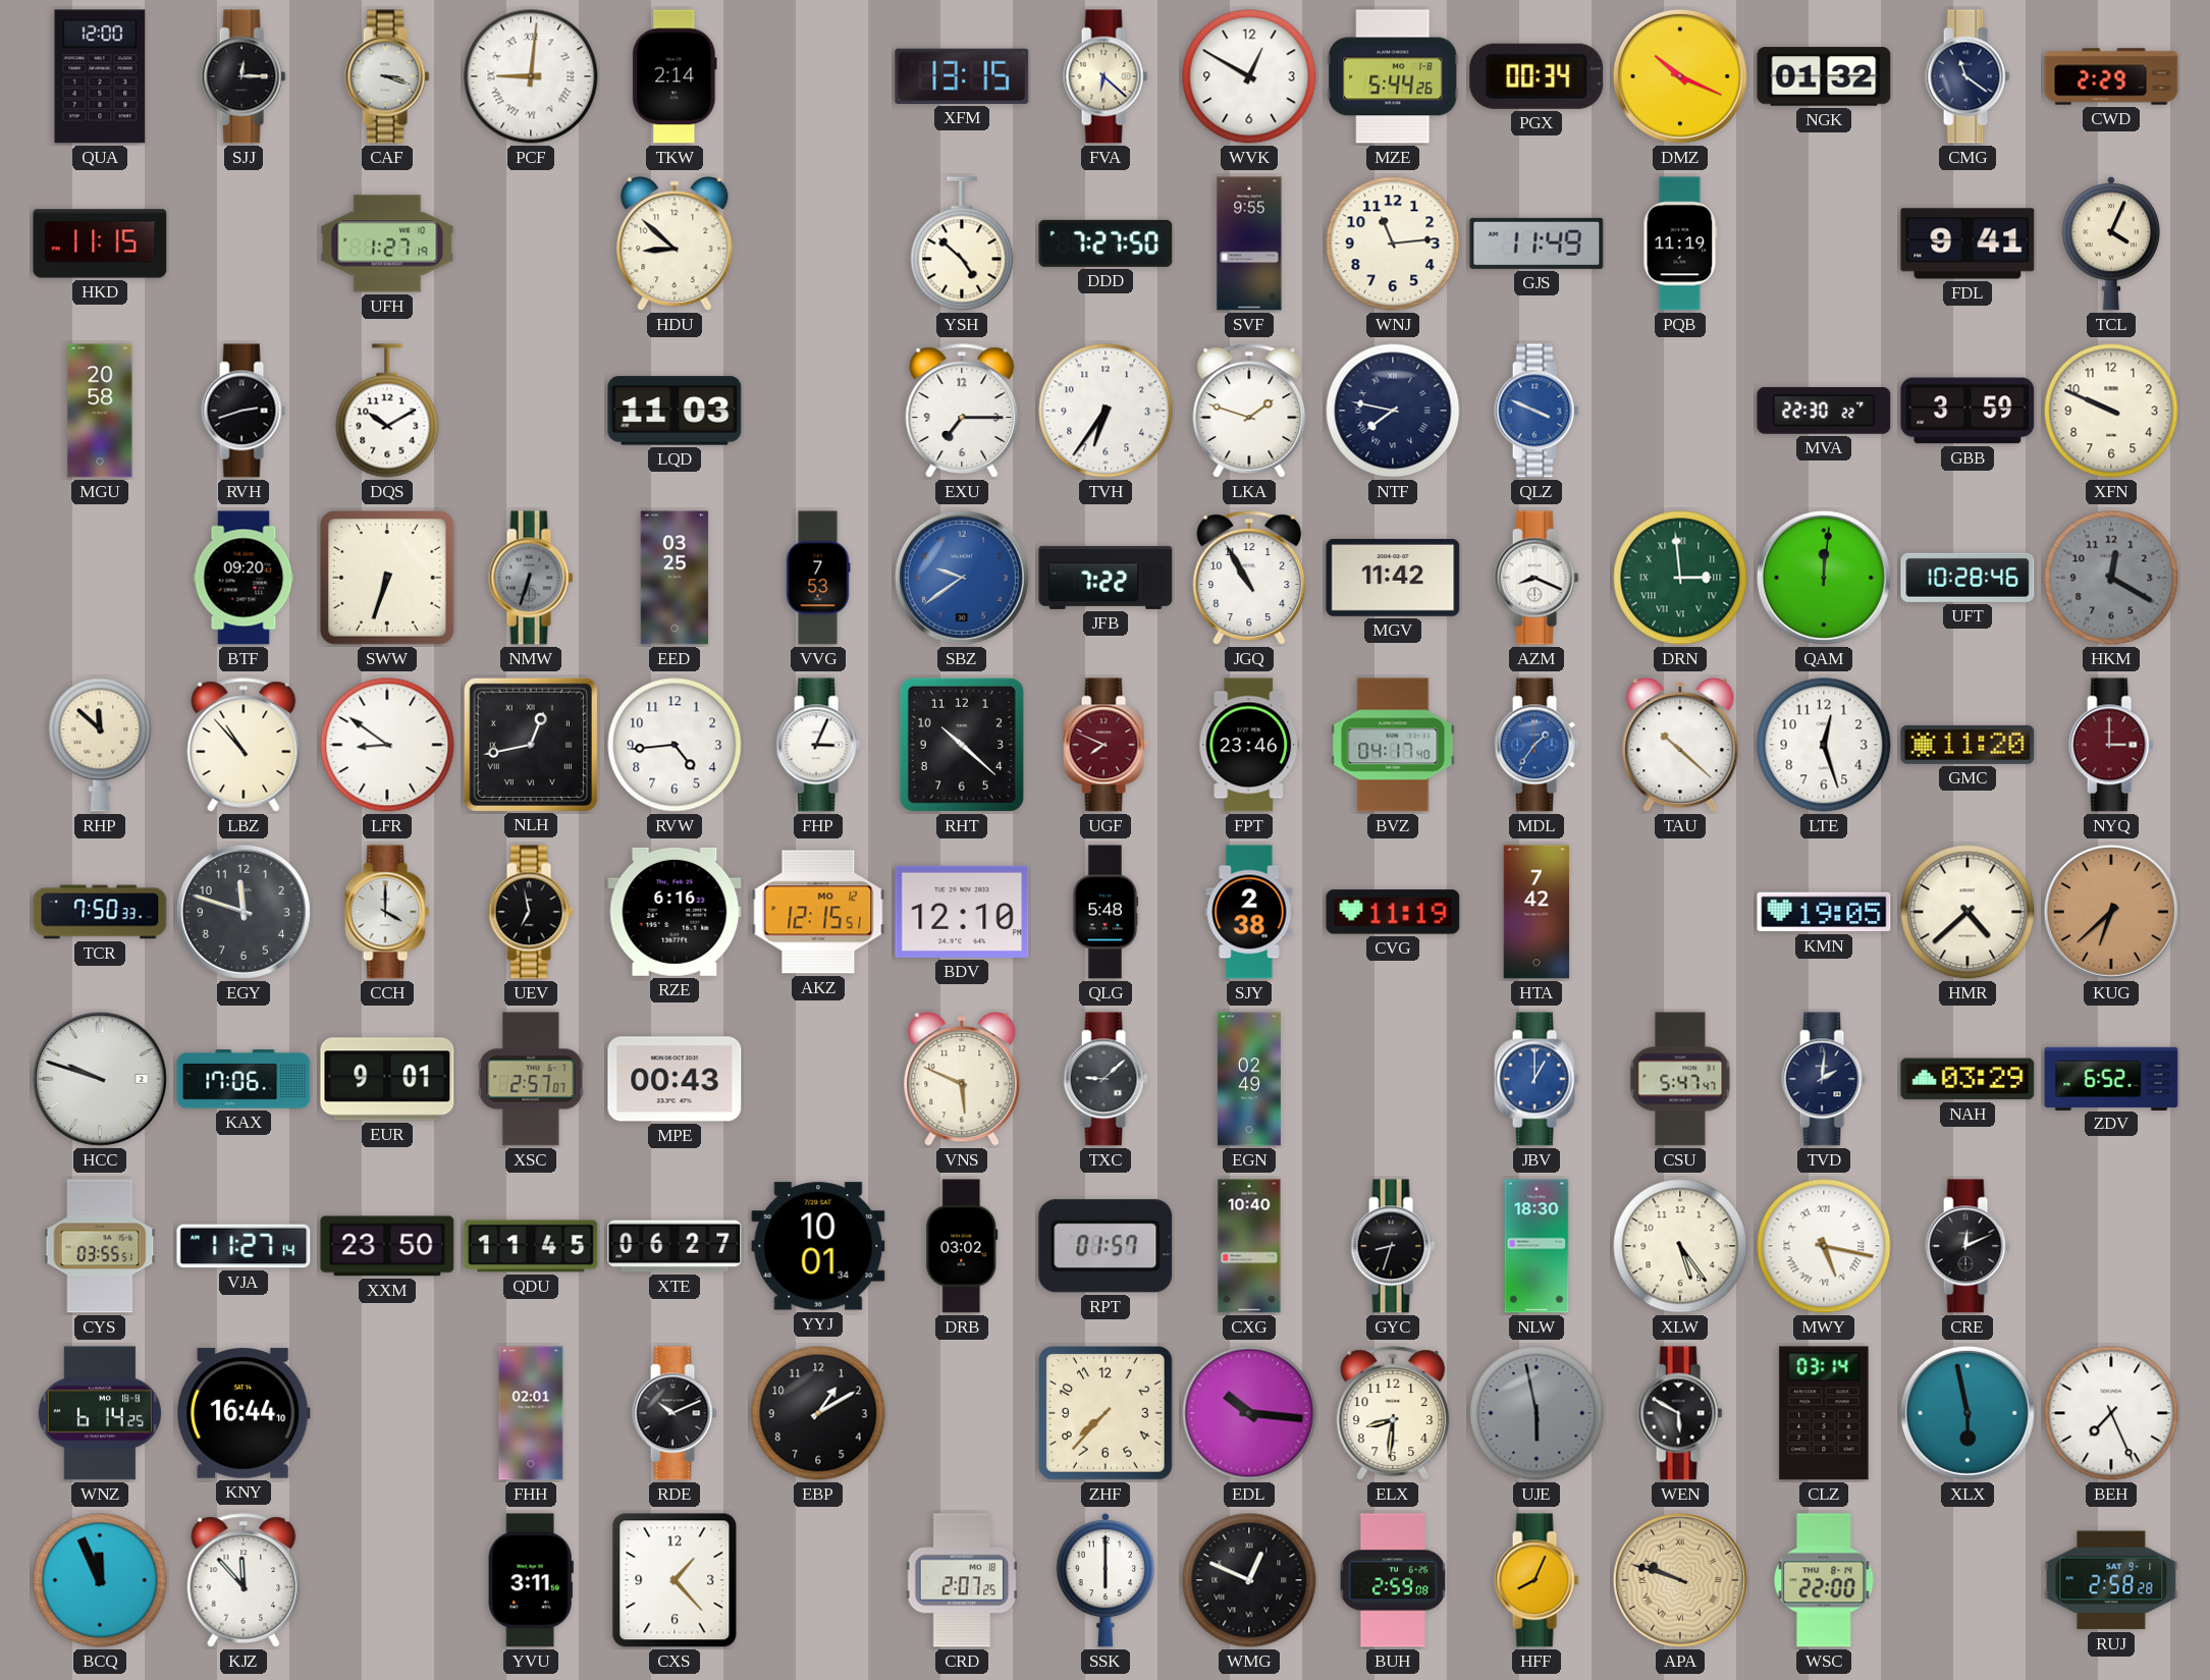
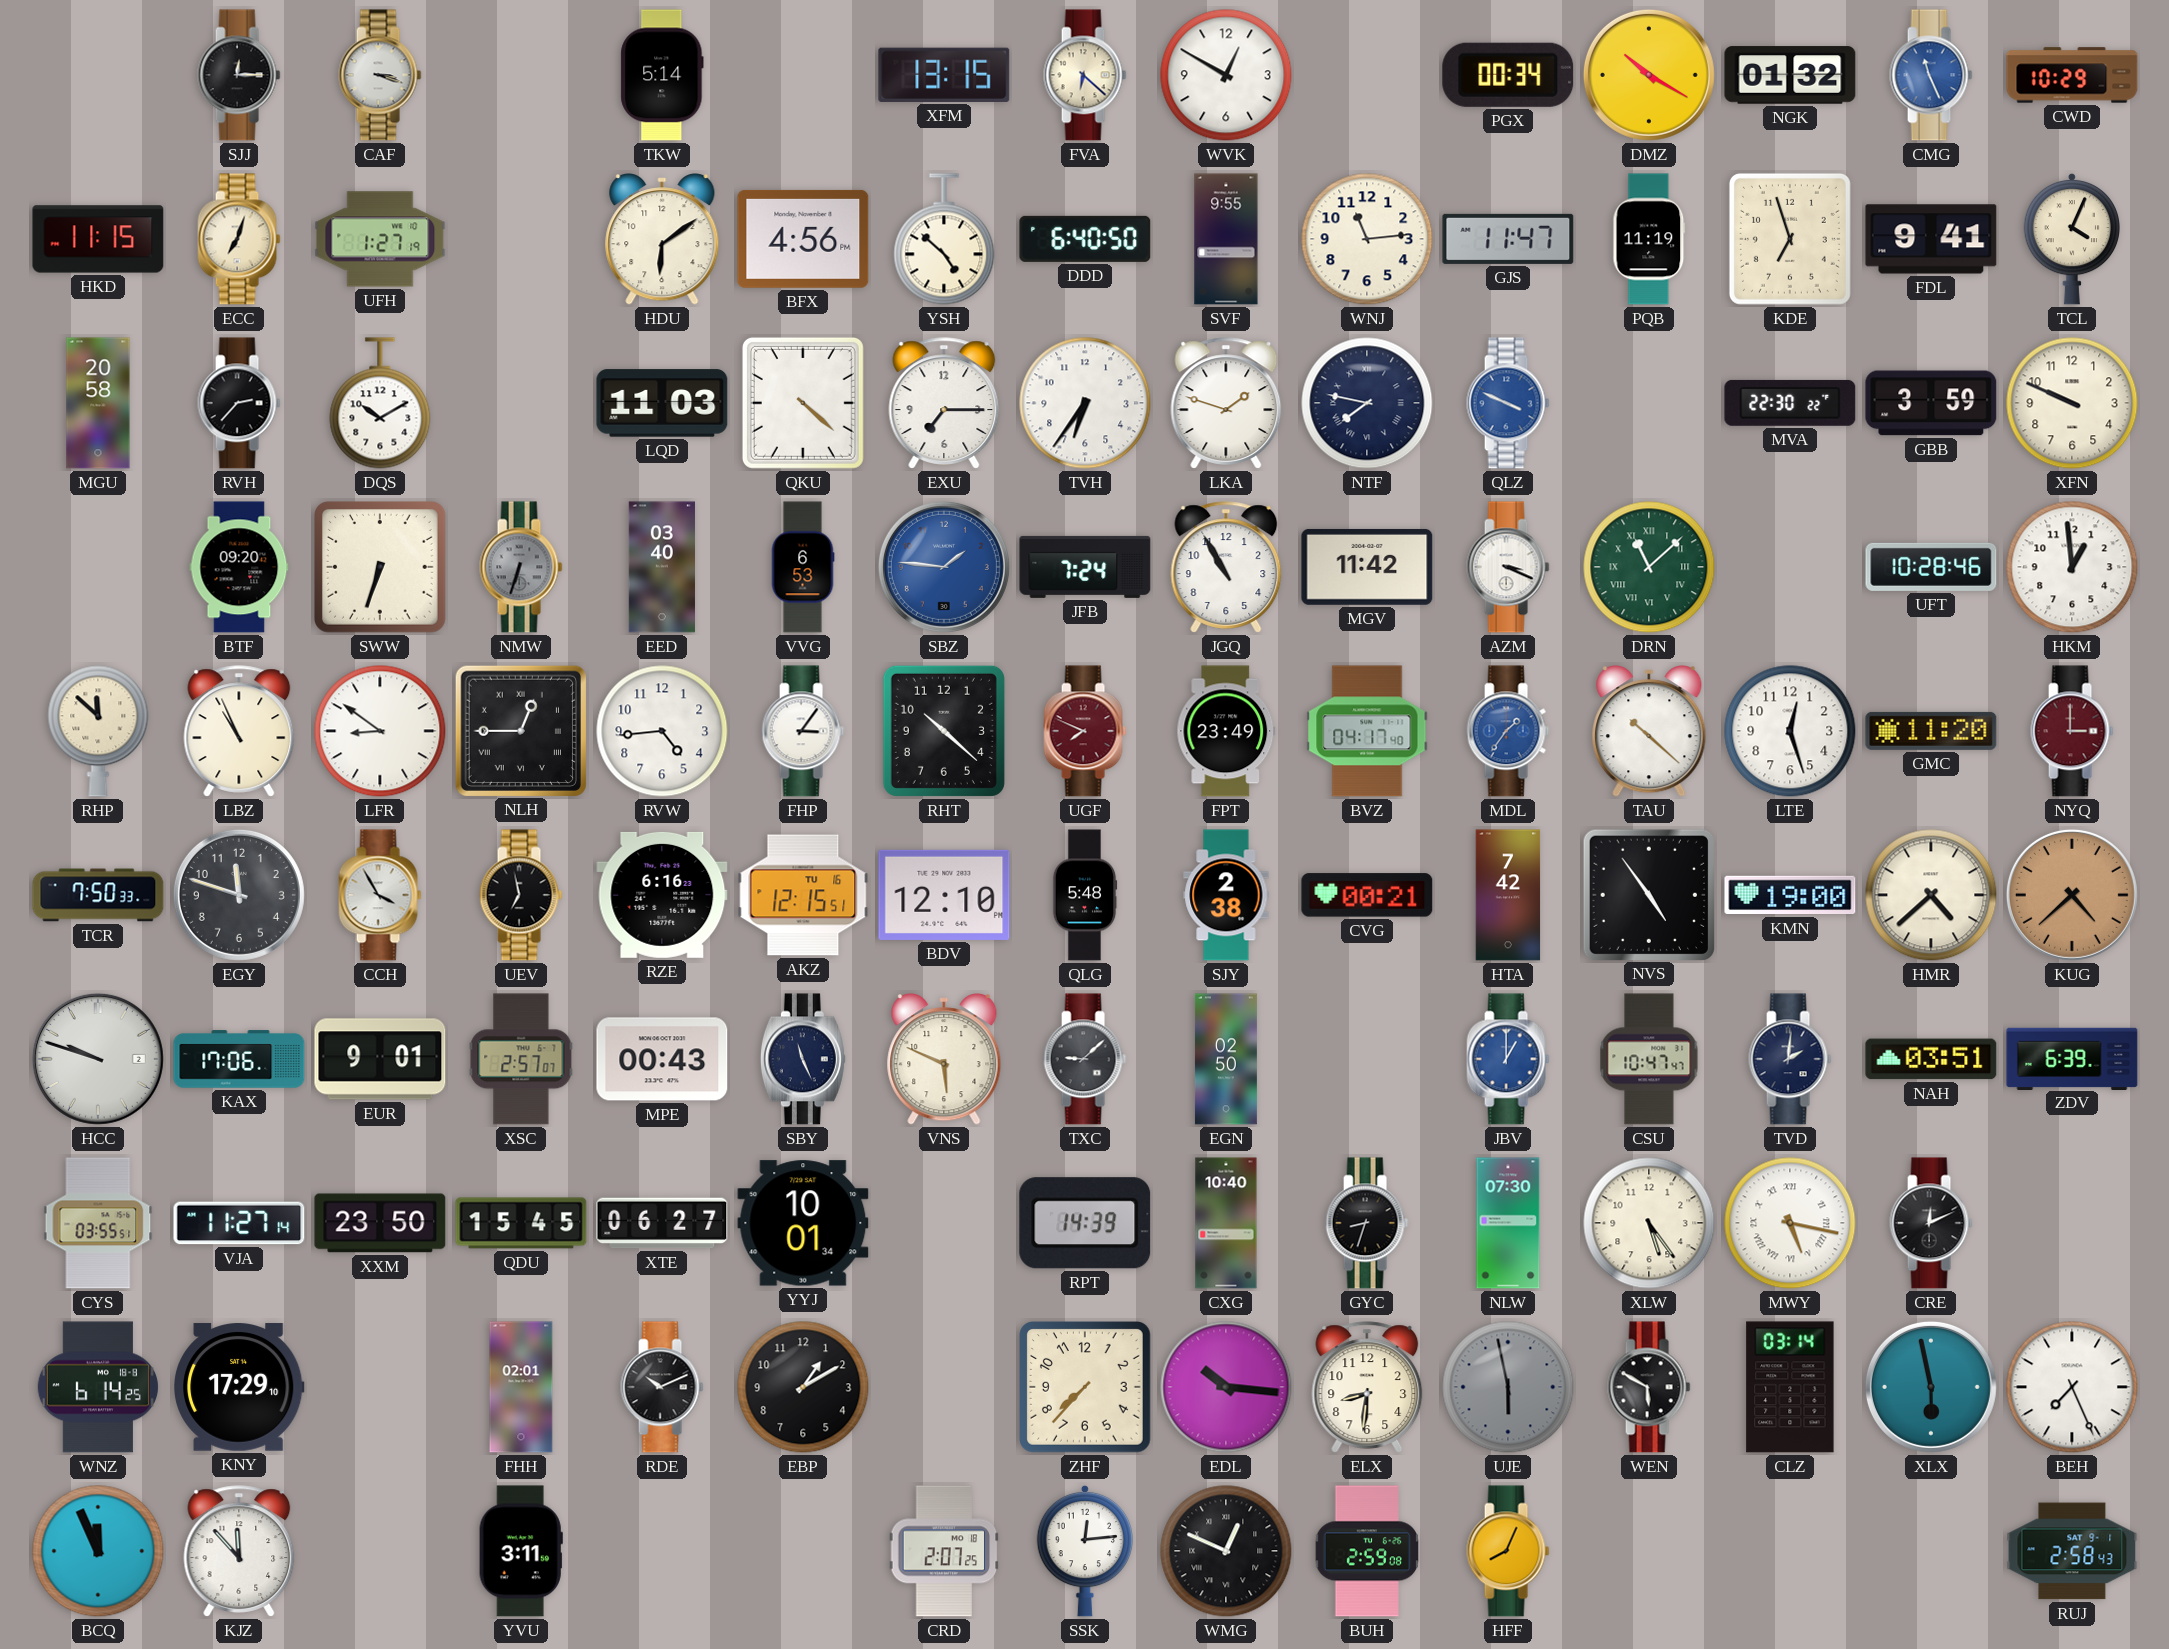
QUA: 12:00 -> none
PCF: 9:01 -> none
TKW: 2:14 -> 5:14
MZE: 5:44 -> none
DMZ: 10:19 -> 10:20
CMG: 11:21 -> 11:26
CMG dial: navy -> blue
CWD: 2:29 -> 10:29
ECC: none -> 7:03
HDU: 8:52 -> 6:09
BFX: none -> 4:56
DDD: 7:27 -> 6:40
GJS: 11:49 -> 11:47
KDE: none -> 6:57
RVH: 2:42 -> 2:37
QKU: none -> 4:22
EED: 03:25 -> 03:40
VVG: 7:53 -> 6:53
SBZ: 9:39 -> 1:46
JFB: 7:22 -> 7:24
AZM: 8:19 -> 3:19
DRN: 2:59 -> 11:08
QAM: 12:01 -> none
HKM: 12:20 -> 12:59
HKM dial: grey -> white
LBZ: 10:53 -> 10:56
NLH: 12:43 -> 12:45
FHP: 3:04 -> 3:06
FPT: 23:46 -> 23:49
CCH: 4:00 -> 3:55
AKZ date: MO 12 -> TU 16
CVG: 11:19 -> 00:21
NVS: none -> 4:54
KMN: 19:05 -> 19:00
KUG: 6:38 -> 4:38
SBY: none -> 11:26
EGN: 02:49 -> 02:50
CSU: 5:47 -> 10:47
NAH: 03:29 -> 03:51
ZDV: 6:52 -> 6:39
QDU: 11:45 -> 15:45
DRB: 03:02 -> none
RPT: 01:57 -> 14:39
NLW: 18:30 -> 07:30
KNY: 16:44 -> 17:29
CXS: 1:23 -> none
SSK: 6:00 -> 12:14
APA: 9:48 -> none
WSC: 22:00 -> none
RUJ: 2:58:28 -> 2:58:43
